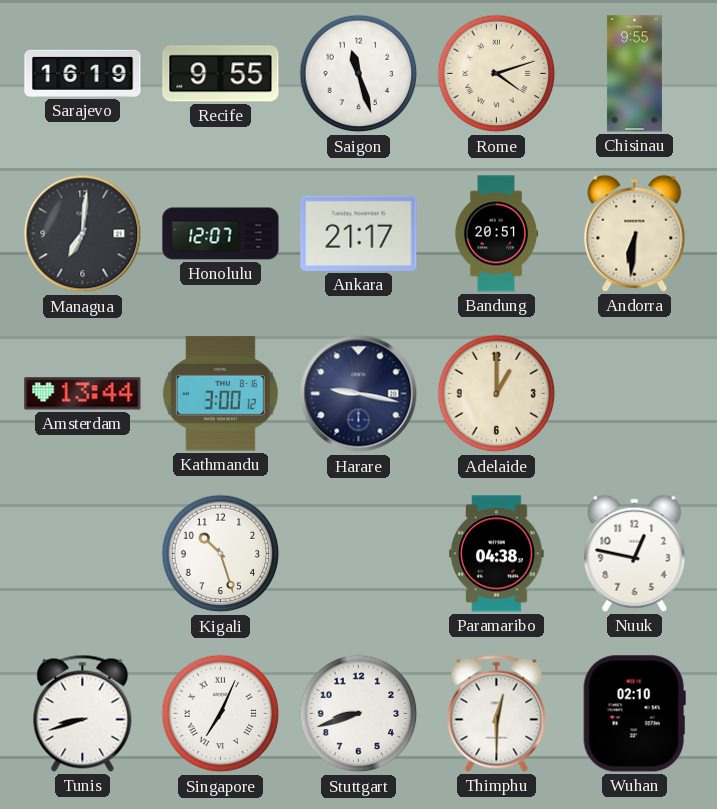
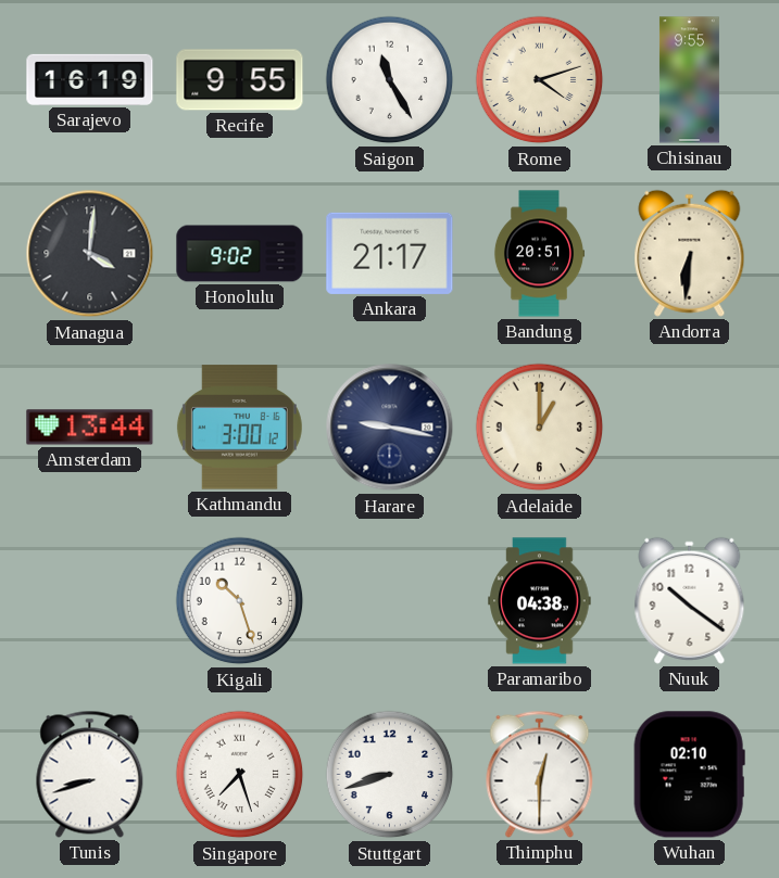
Saigon: 11:27 -> 11:25
Managua: 7:01 -> 4:01
Honolulu: 12:07 -> 9:02
Nuuk: 12:47 -> 10:21
Singapore: 7:04 -> 7:27
